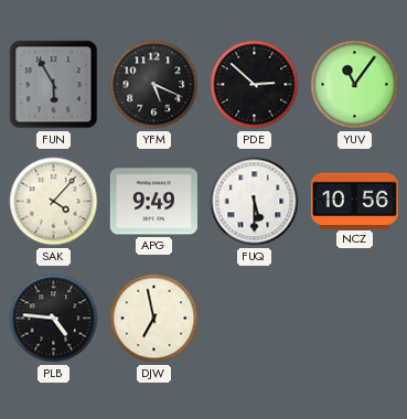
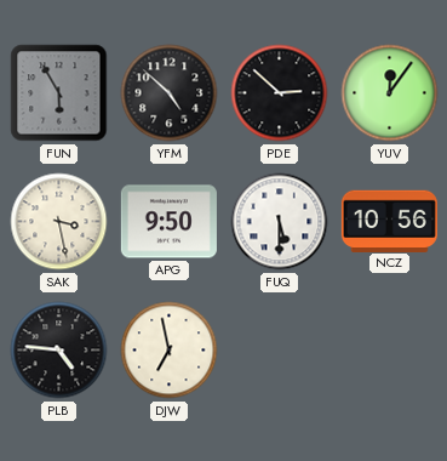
YFM: 5:19 -> 4:52
YUV: 11:06 -> 12:06
SAK: 4:07 -> 3:28
APG: 9:49 -> 9:50
